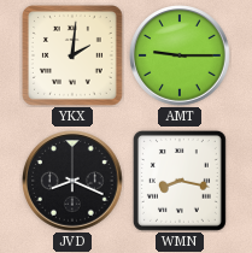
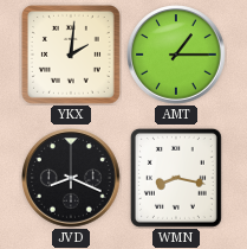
AMT: 9:15 -> 1:15
